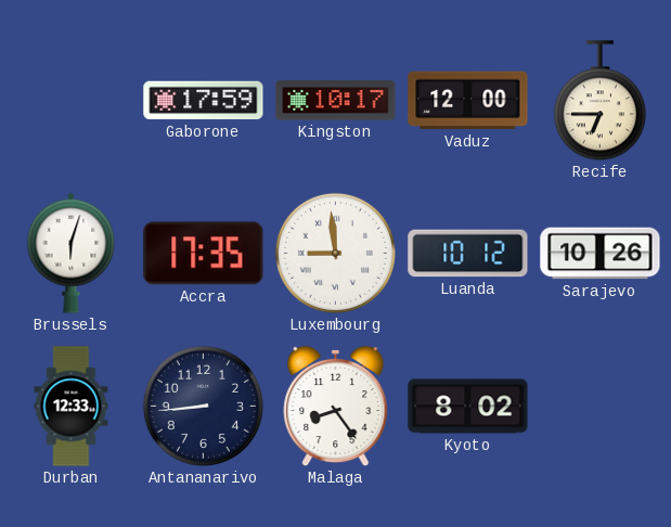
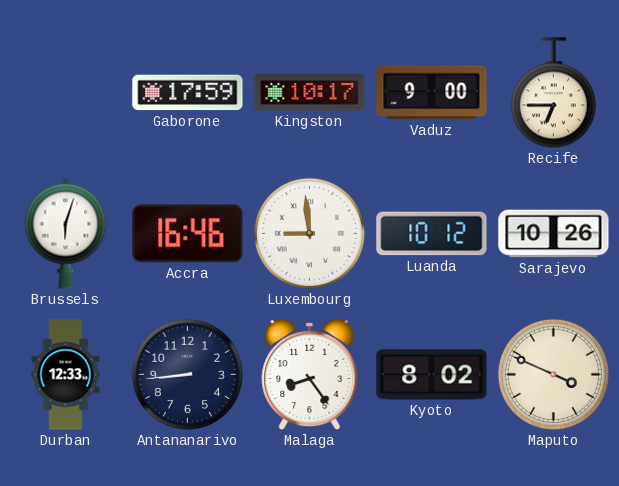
Vaduz: 12:00 -> 9:00
Accra: 17:35 -> 16:46
Maputo: none -> 3:49
